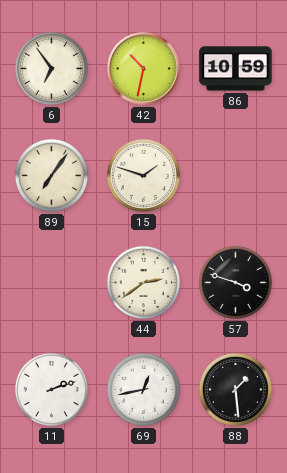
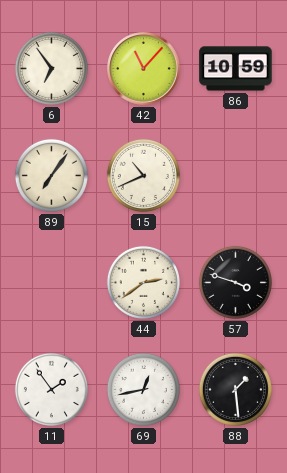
42: 10:32 -> 11:07
15: 1:48 -> 10:41
11: 2:12 -> 1:54
